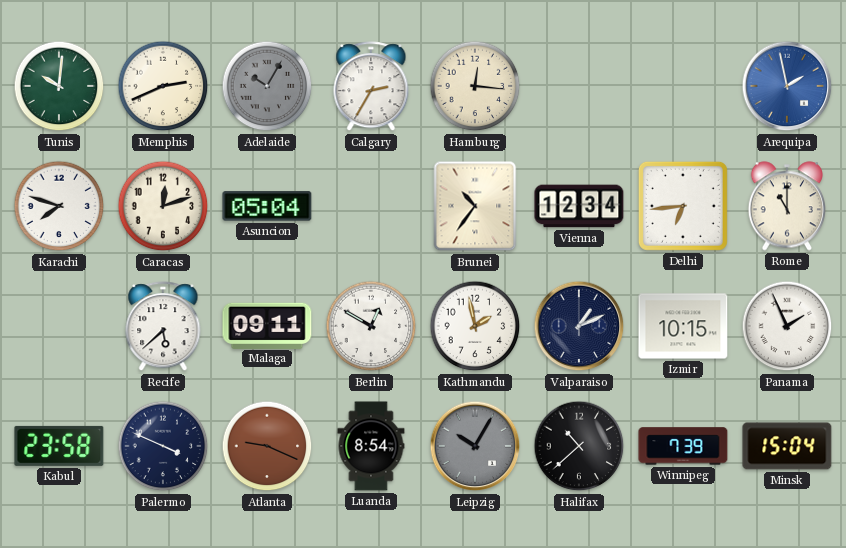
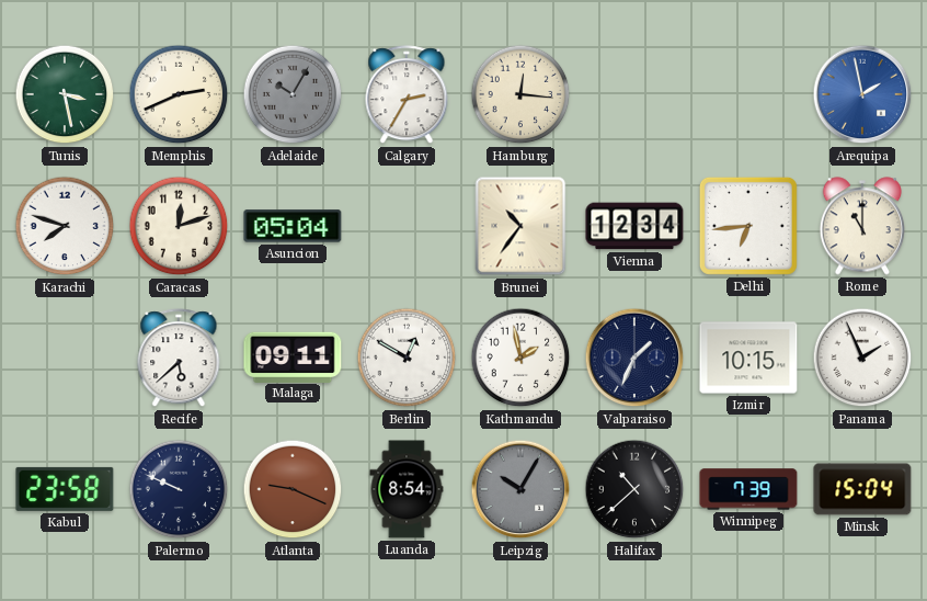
Tunis: 10:01 -> 3:28
Valparaiso: 1:11 -> 1:34
Palermo: 3:49 -> 9:49
